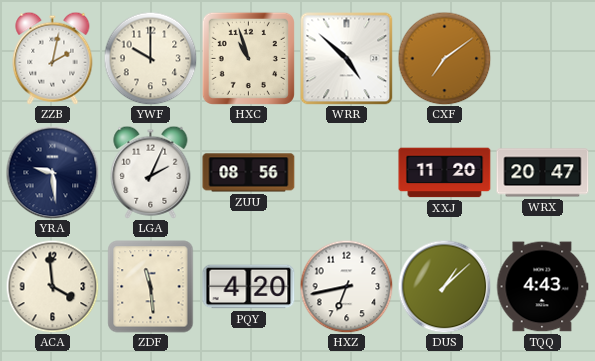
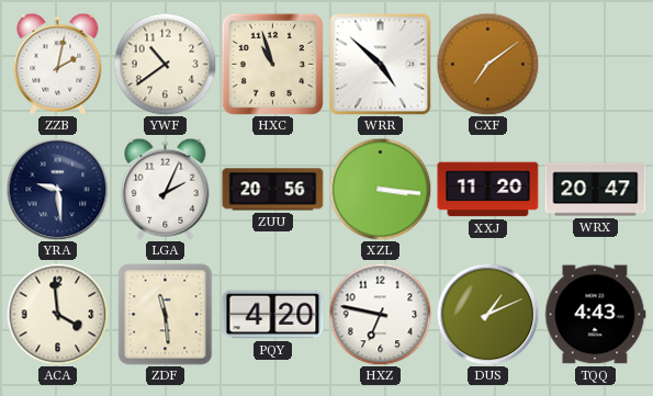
YWF: 10:00 -> 10:39
ZUU: 08:56 -> 20:56
XZL: none -> 3:16
HXZ: 6:43 -> 6:47
DUS: 1:08 -> 1:11
